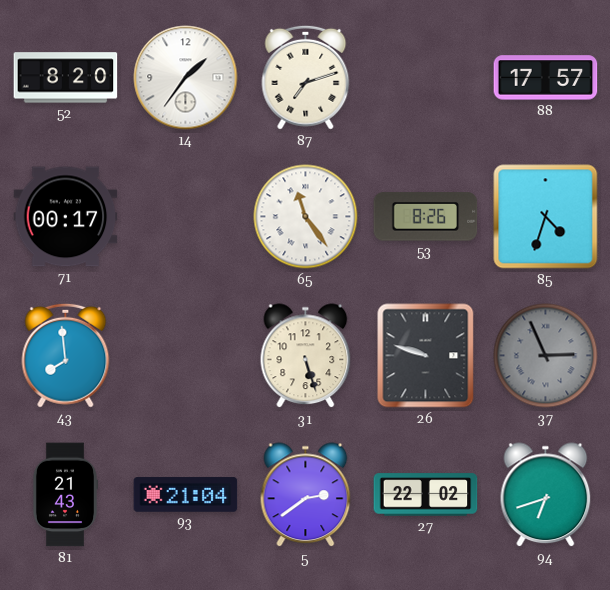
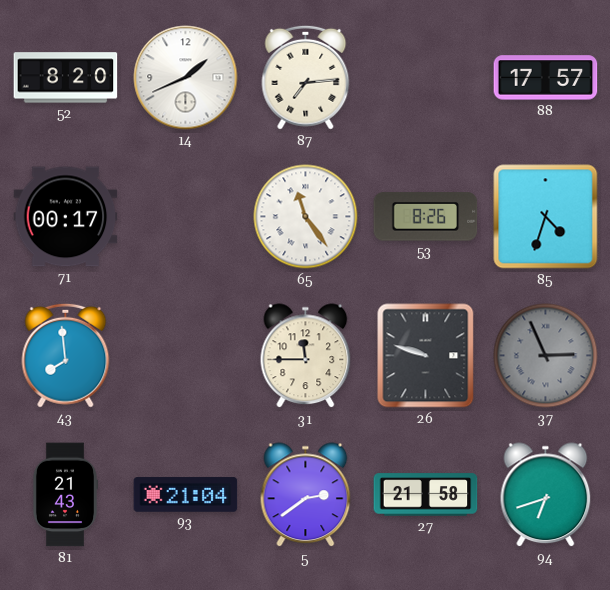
14: 1:36 -> 1:41
87: 7:12 -> 7:14
31: 5:27 -> 11:45
27: 22:02 -> 21:58
